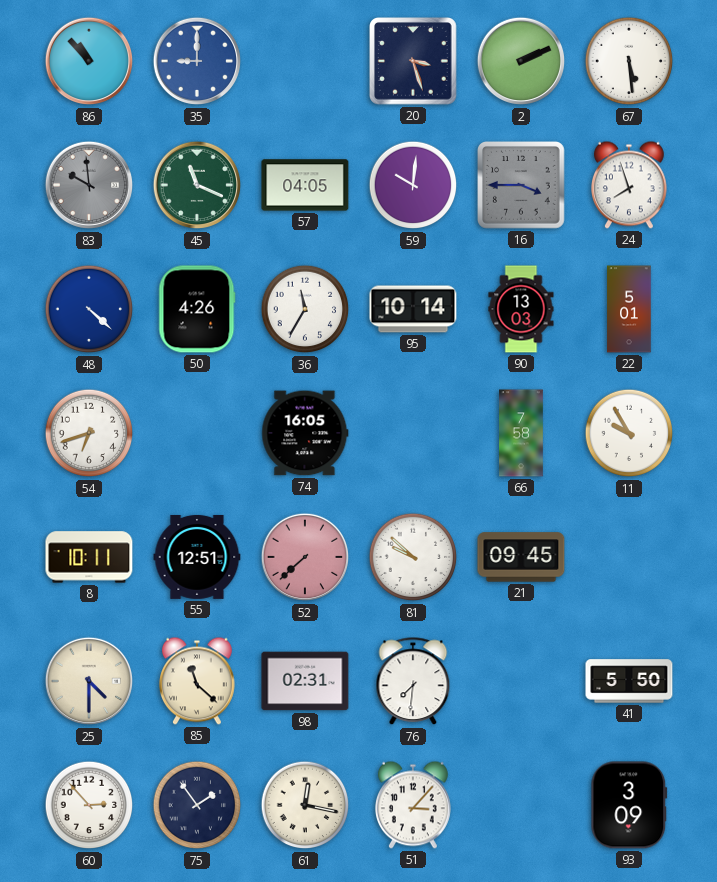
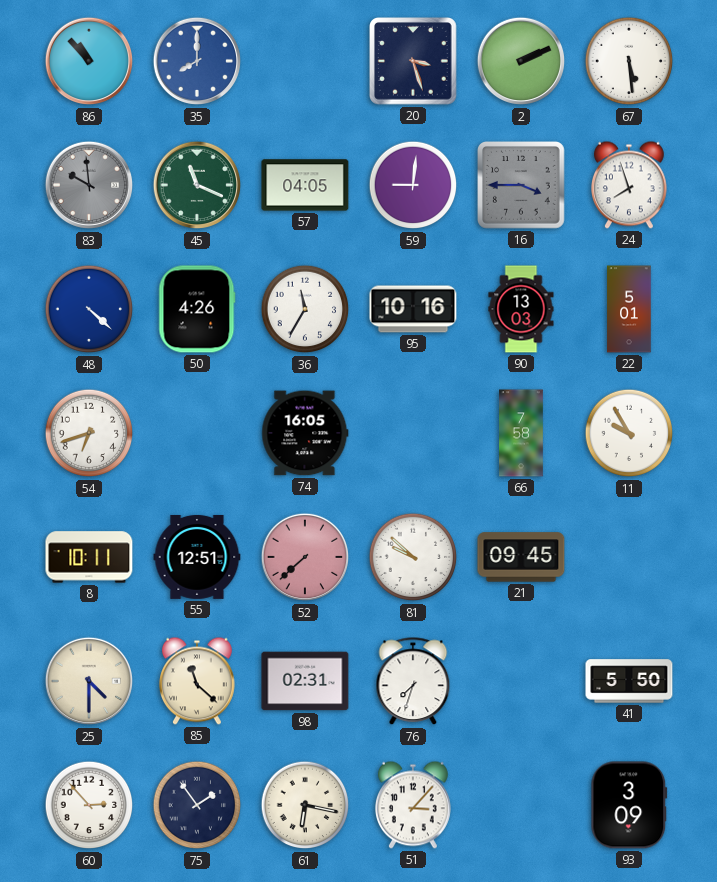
35: 9:00 -> 8:00
59: 10:01 -> 9:01
95: 10:14 -> 10:16
76: 7:31 -> 7:33
61: 12:17 -> 6:17
